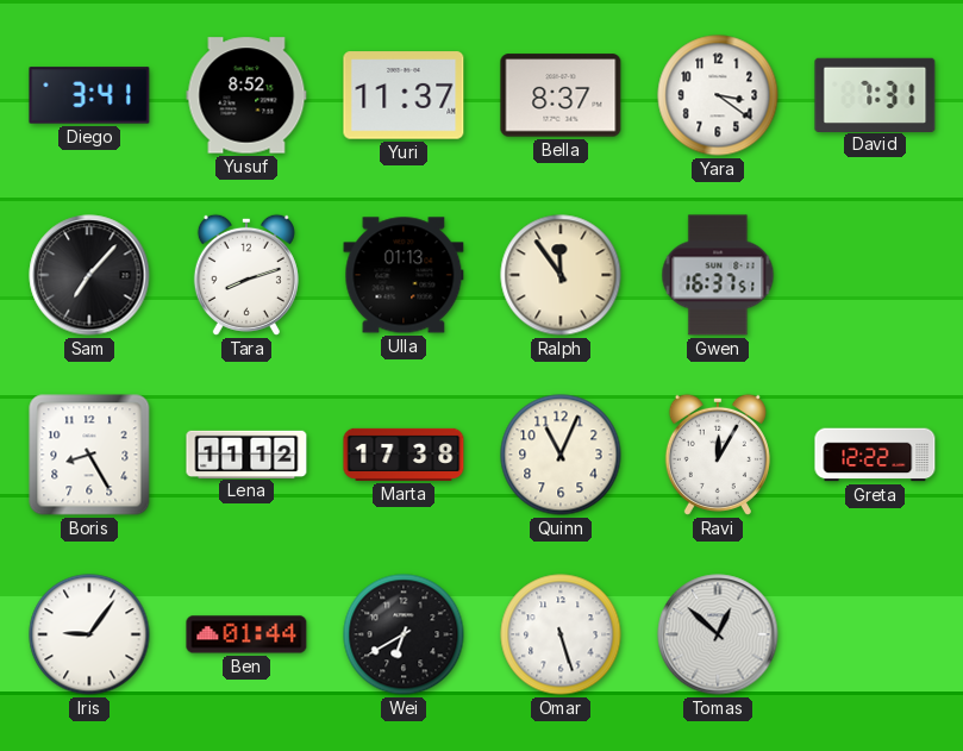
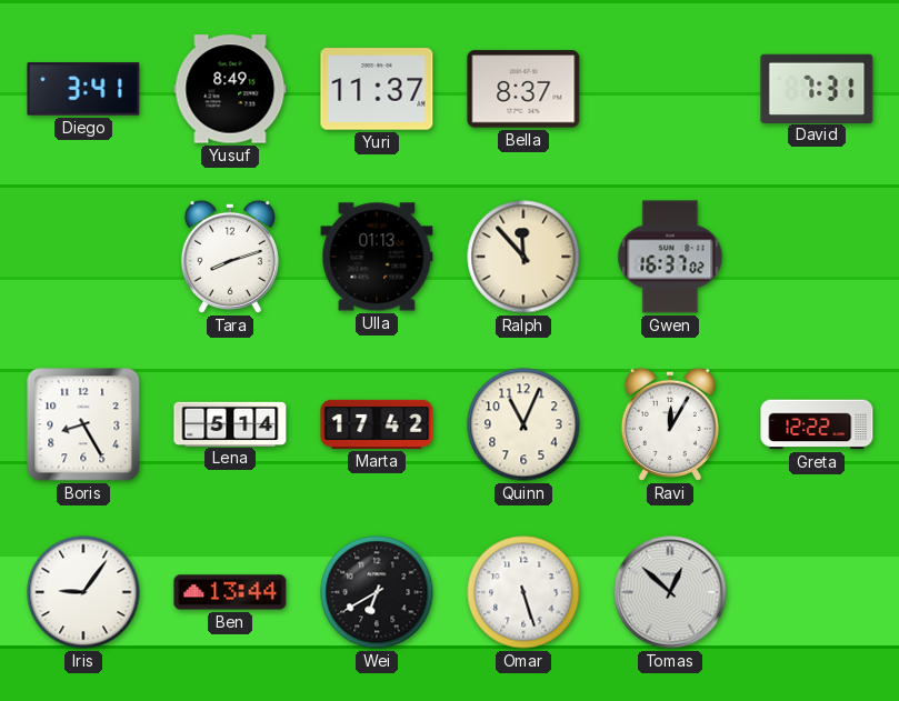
Yusuf: 8:52 -> 8:49
Yara: 3:21 -> none
Sam: 7:07 -> none
Ralph: 11:54 -> 11:53
Gwen: 16:37:51 -> 16:37:02
Lena: 11:12 -> 5:14
Marta: 17:38 -> 17:42
Ben: 01:44 -> 13:44
